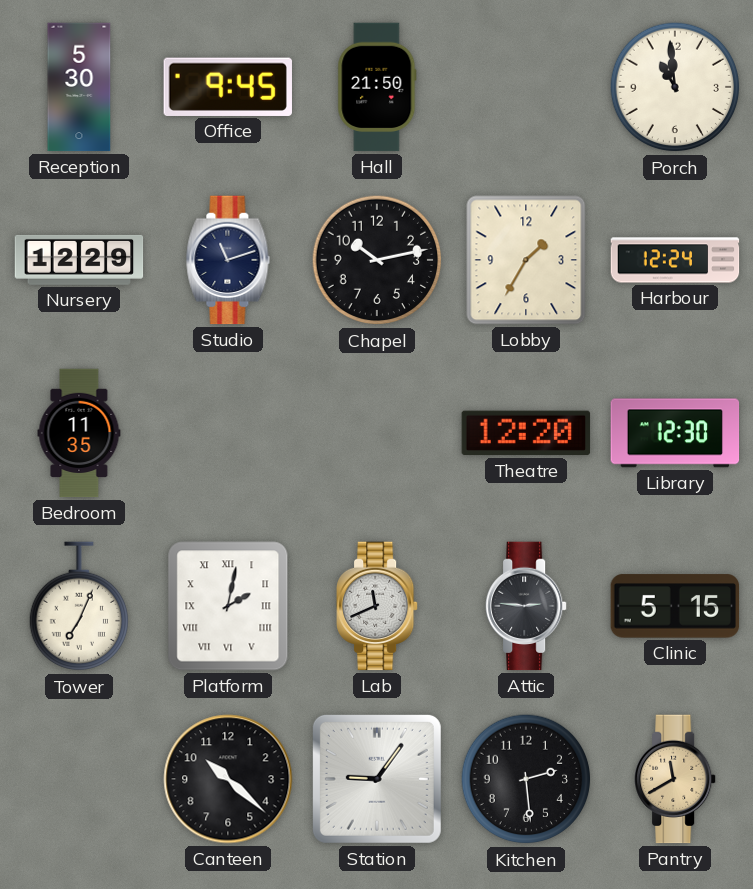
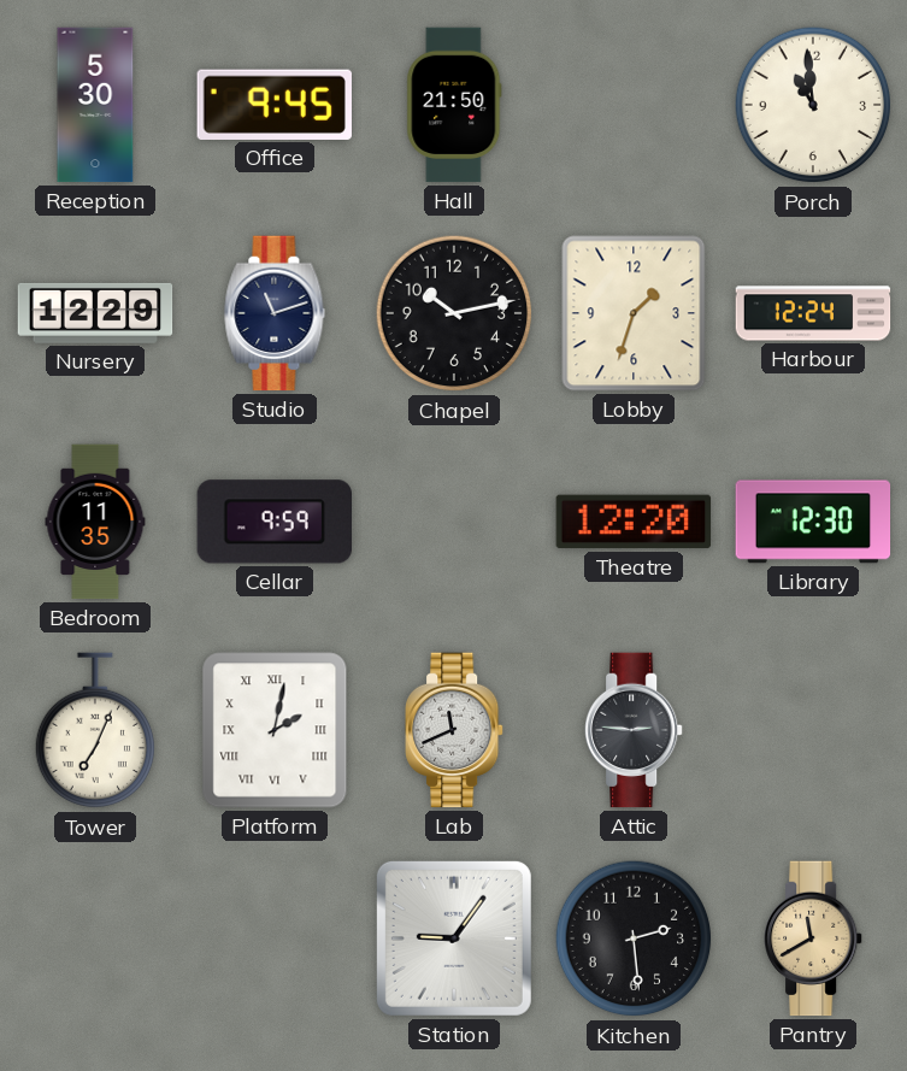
Lobby: 1:35 -> 1:33
Cellar: none -> 9:59
Clinic: 5:15 -> none
Canteen: 10:22 -> none
